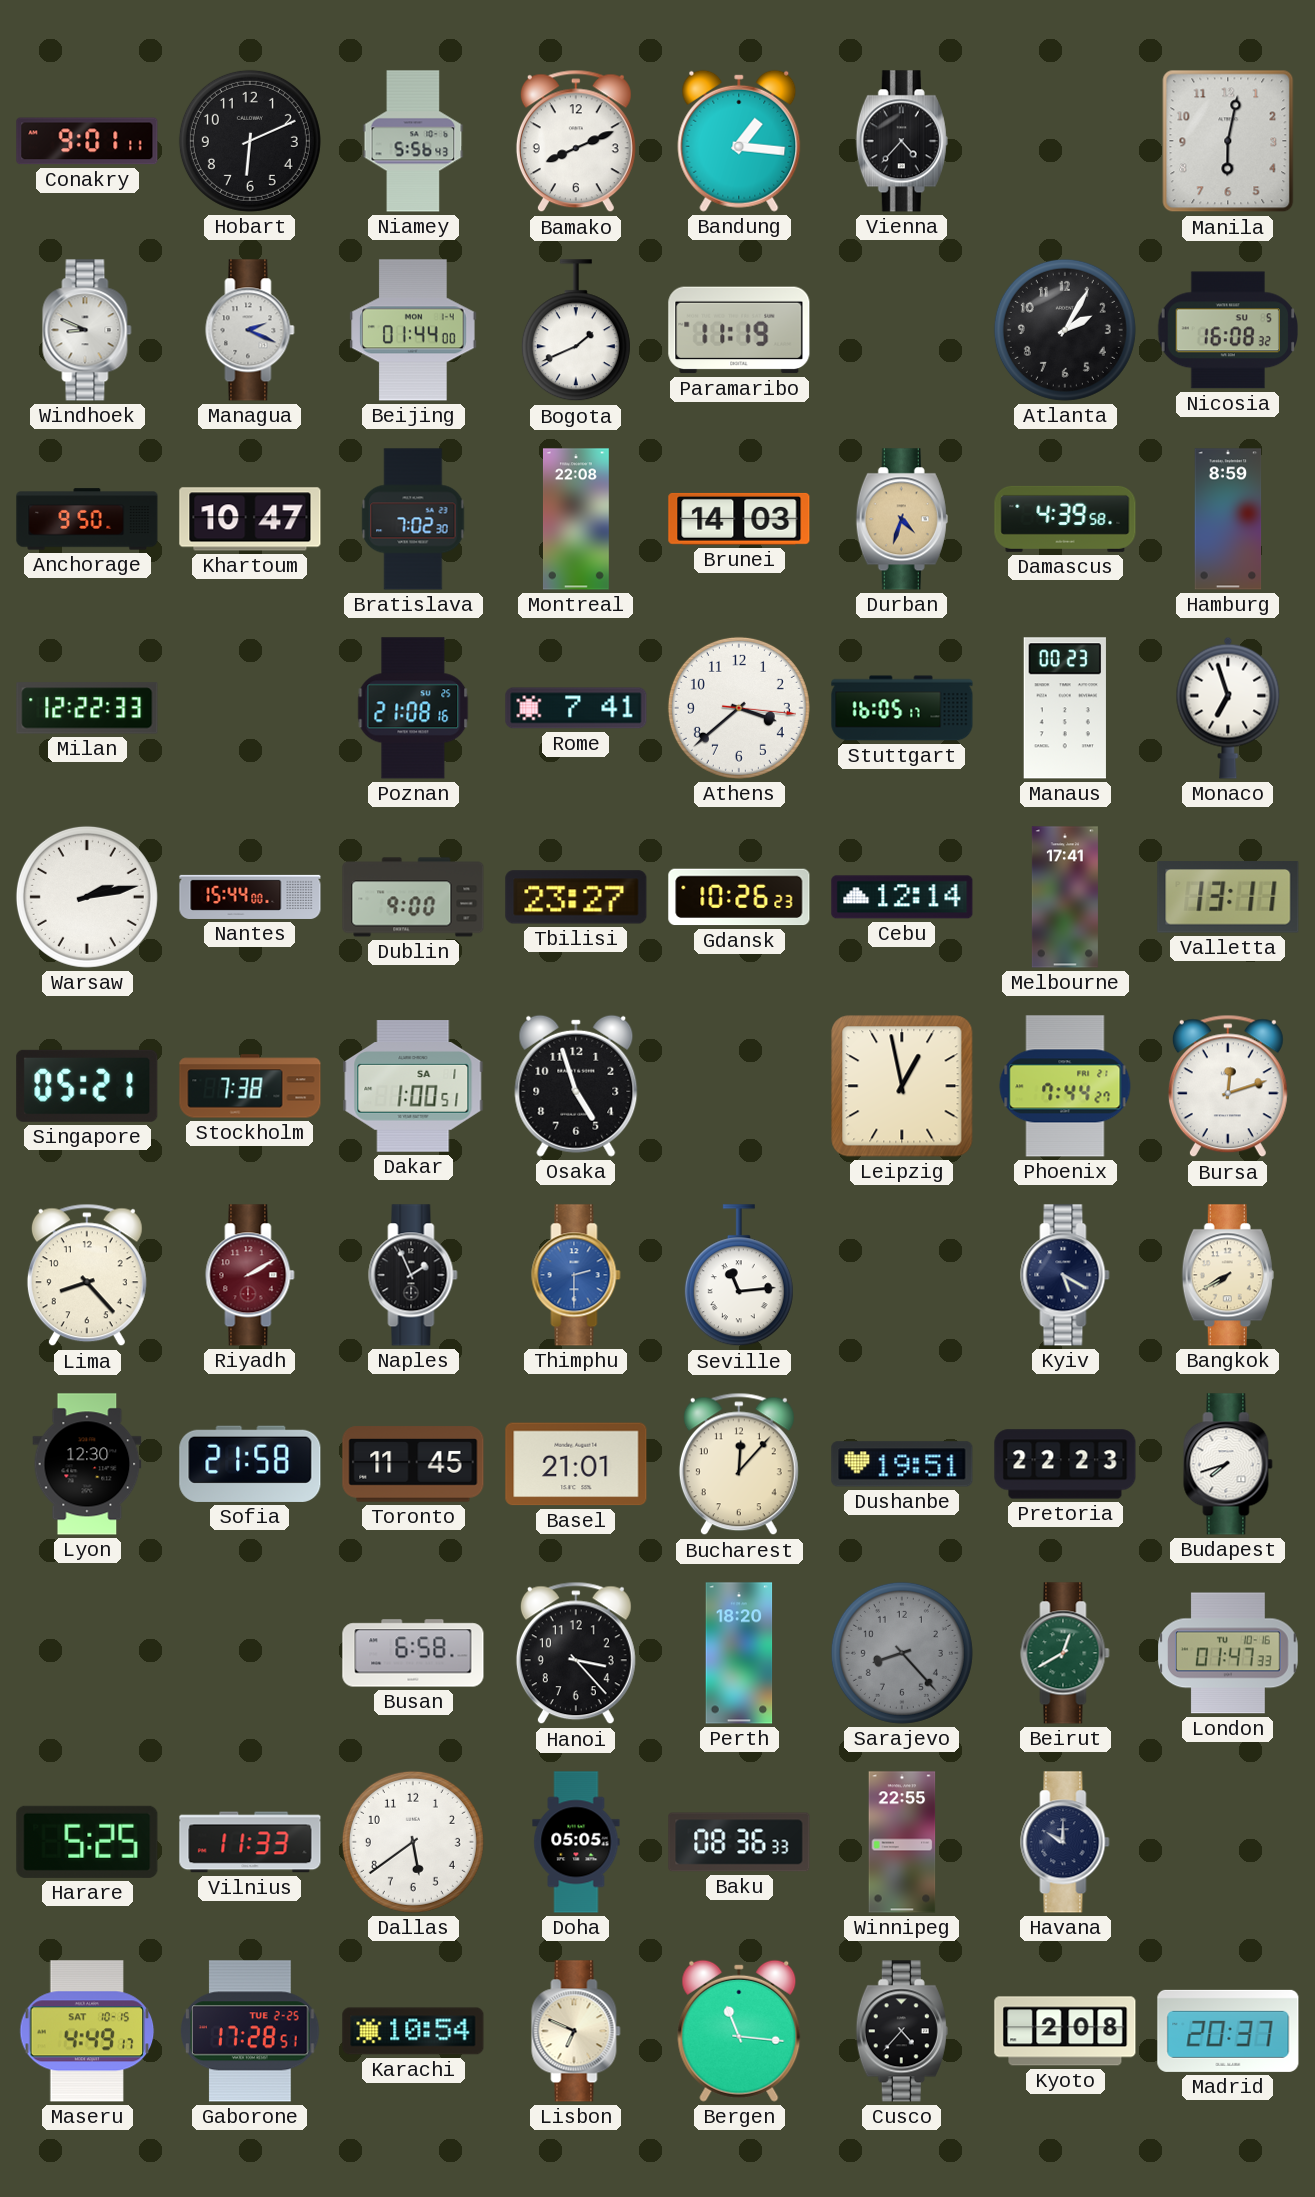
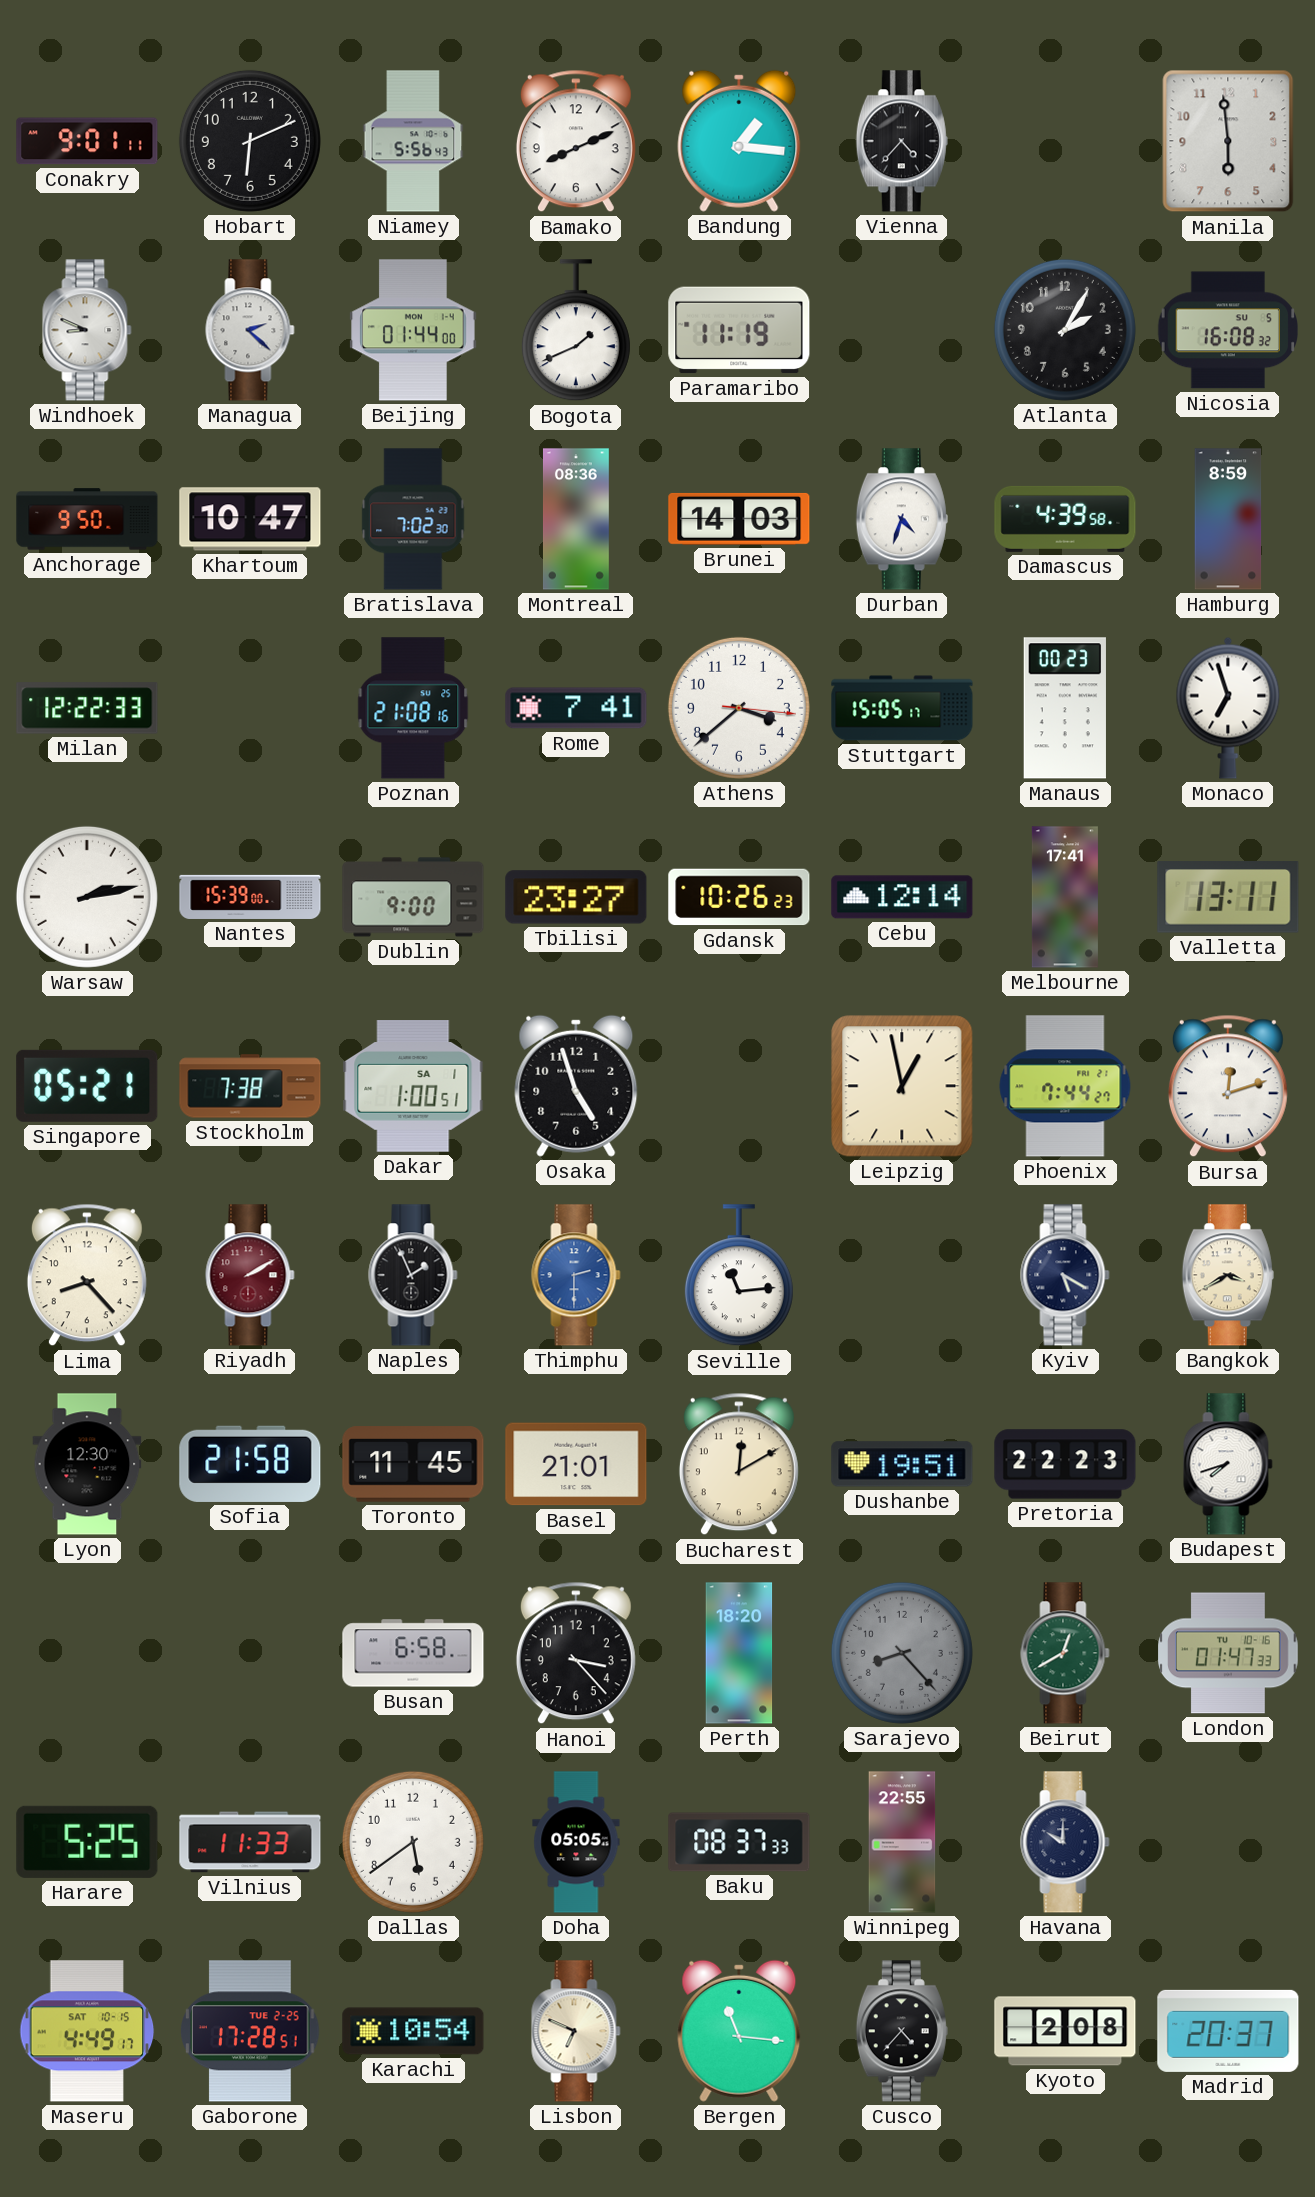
Manila: 6:02 -> 5:59
Managua: 2:19 -> 2:22
Montreal: 22:08 -> 08:36
Durban dial: champagne -> white
Stuttgart: 16:05 -> 15:05
Nantes: 15:44 -> 15:39
Bangkok: 7:40 -> 3:40
Bucharest: 12:07 -> 12:10
Baku: 08:36 -> 08:37
